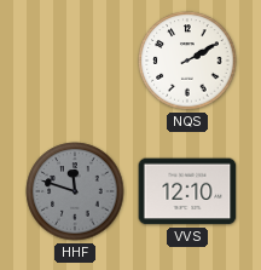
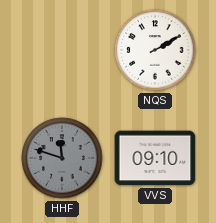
VVS: 12:10 -> 09:10
